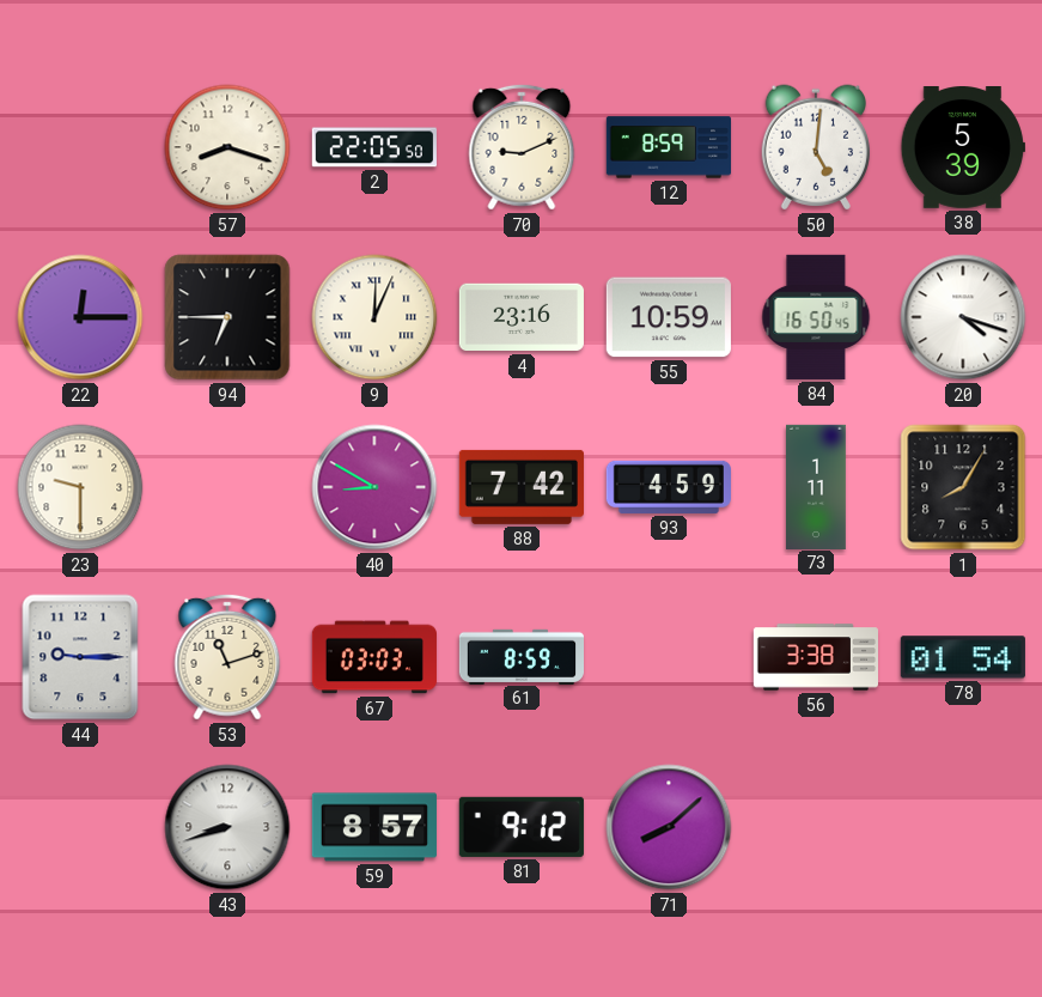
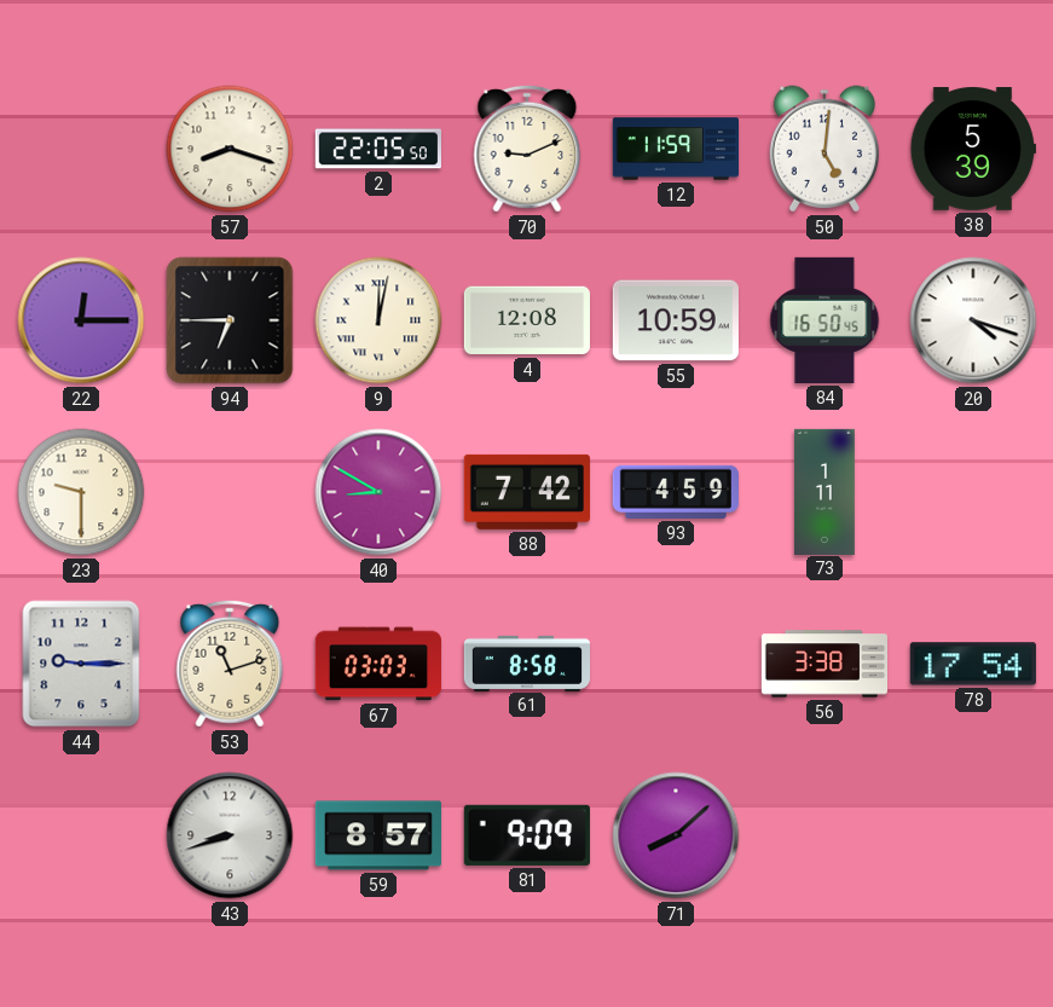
12: 8:59 -> 11:59
9: 12:04 -> 12:02
4: 23:16 -> 12:08
1: 8:05 -> none
61: 8:59 -> 8:58
78: 01:54 -> 17:54
81: 9:12 -> 9:09
